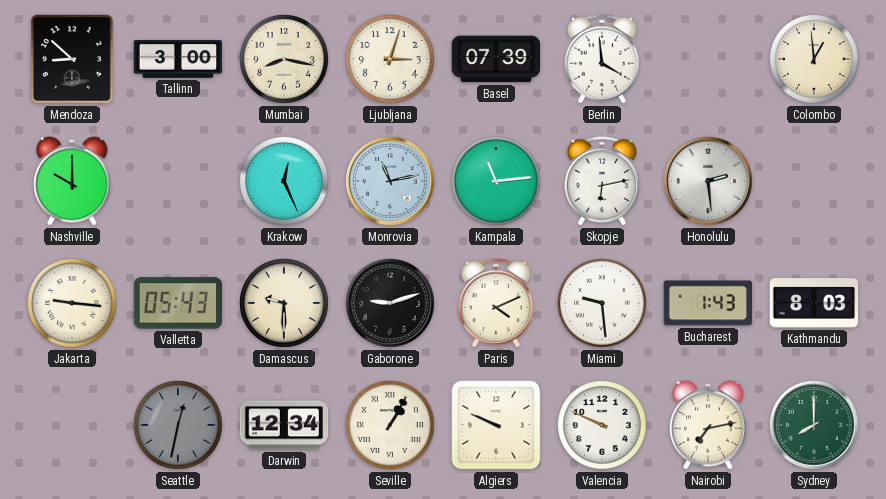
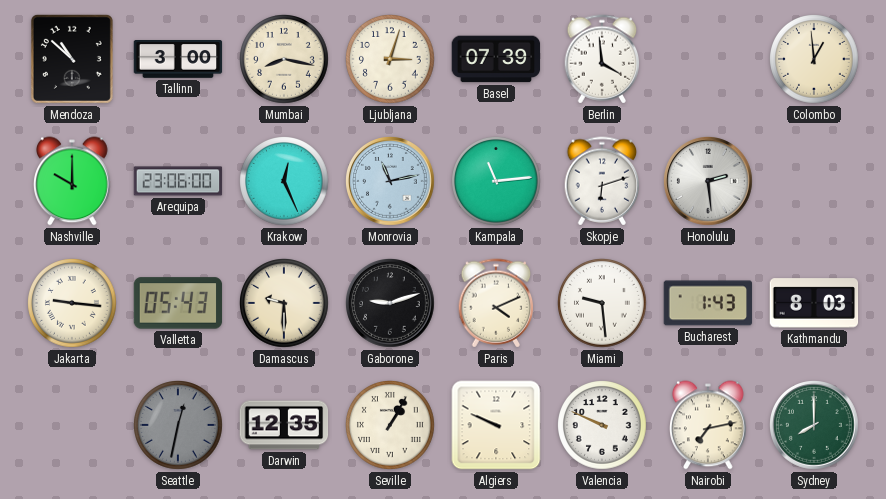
Mendoza: 8:52 -> 10:52
Arequipa: none -> 23:06
Skopje: 6:13 -> 6:12
Darwin: 12:34 -> 12:35
